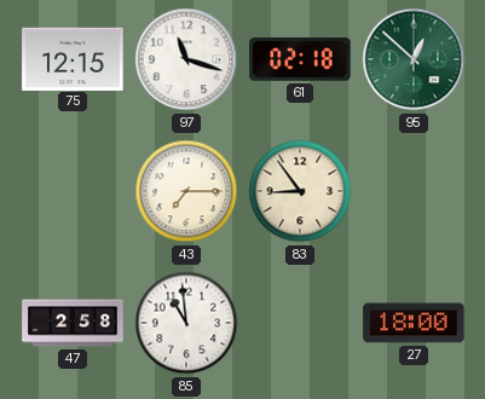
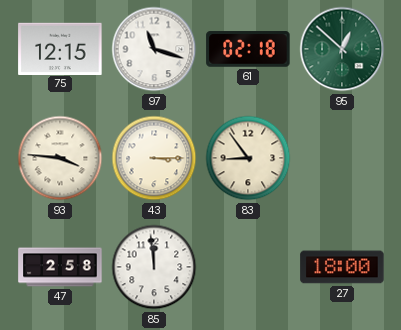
93: none -> 3:46
43: 7:15 -> 3:15
85: 10:59 -> 11:59
